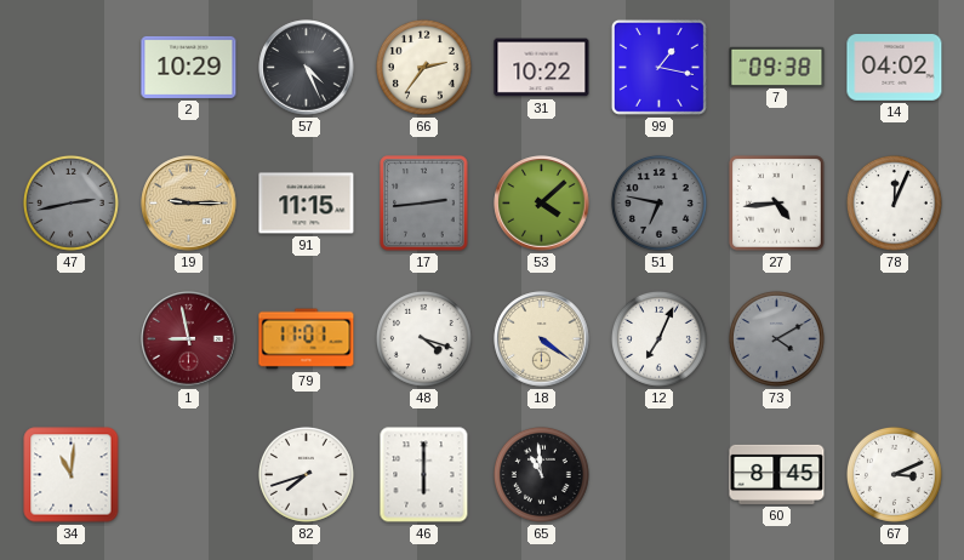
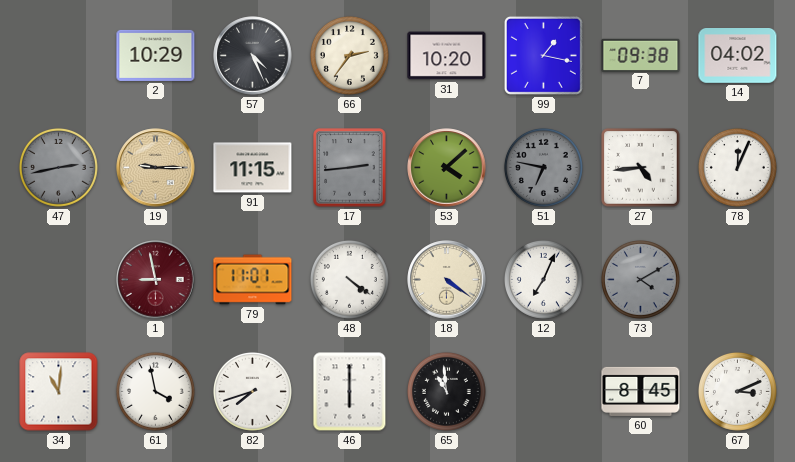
31: 10:22 -> 10:20
48: 4:18 -> 4:21
61: none -> 3:58
